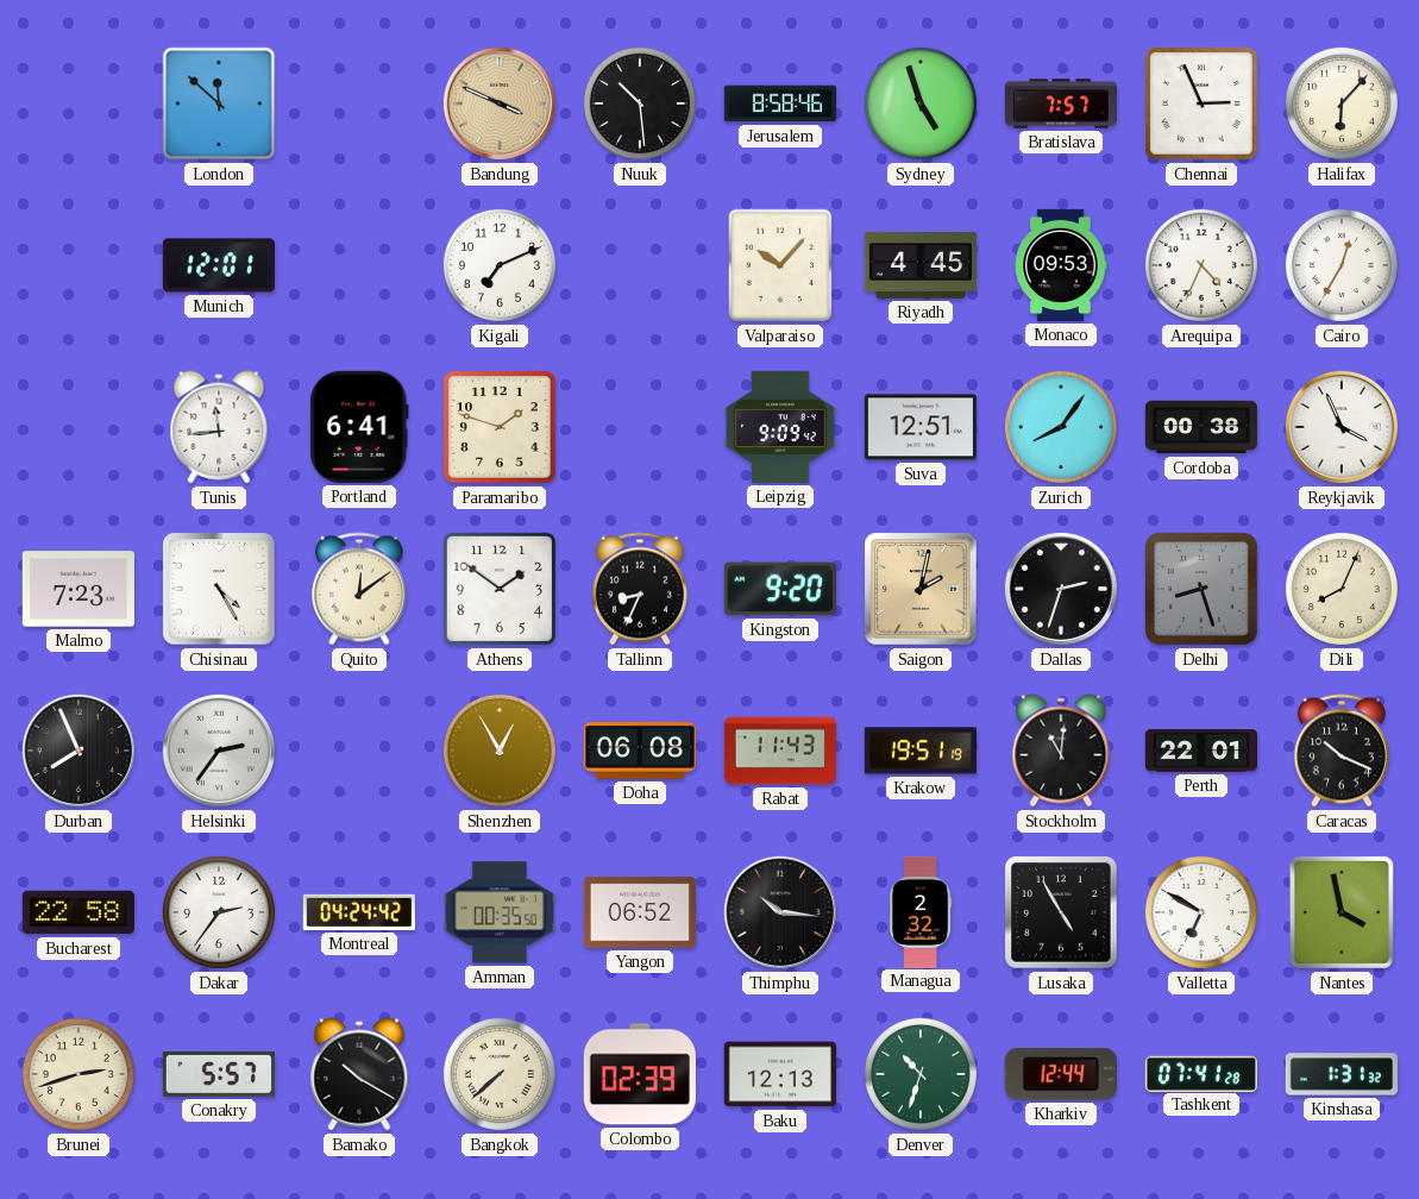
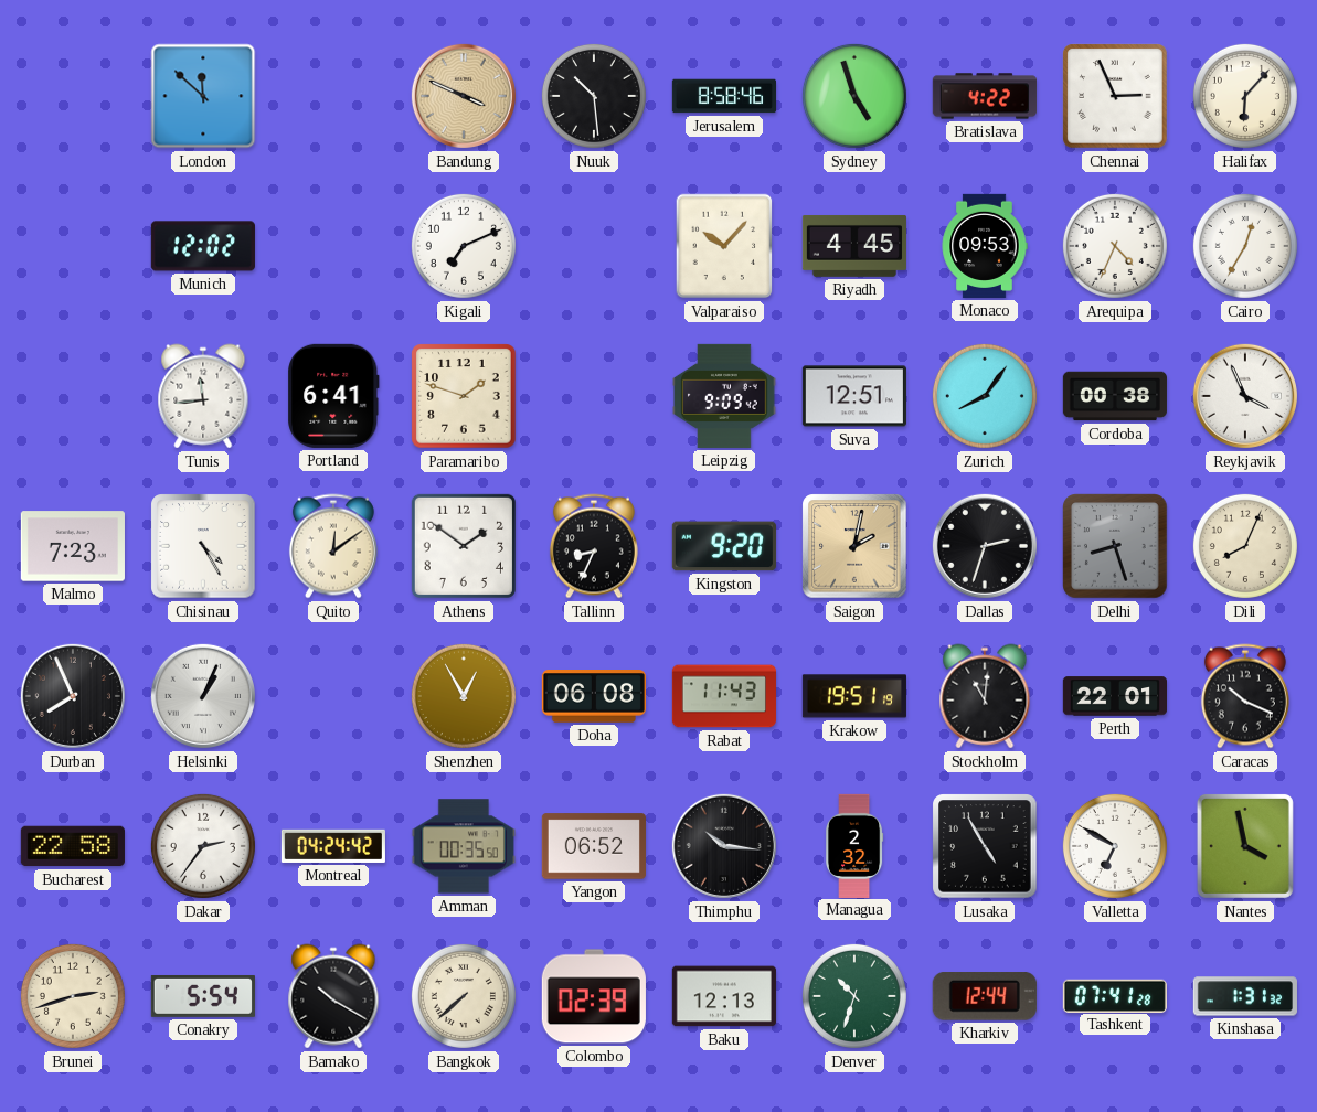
Bratislava: 7:57 -> 4:22
Munich: 12:01 -> 12:02
Helsinki: 2:36 -> 1:04
Conakry: 5:57 -> 5:54
